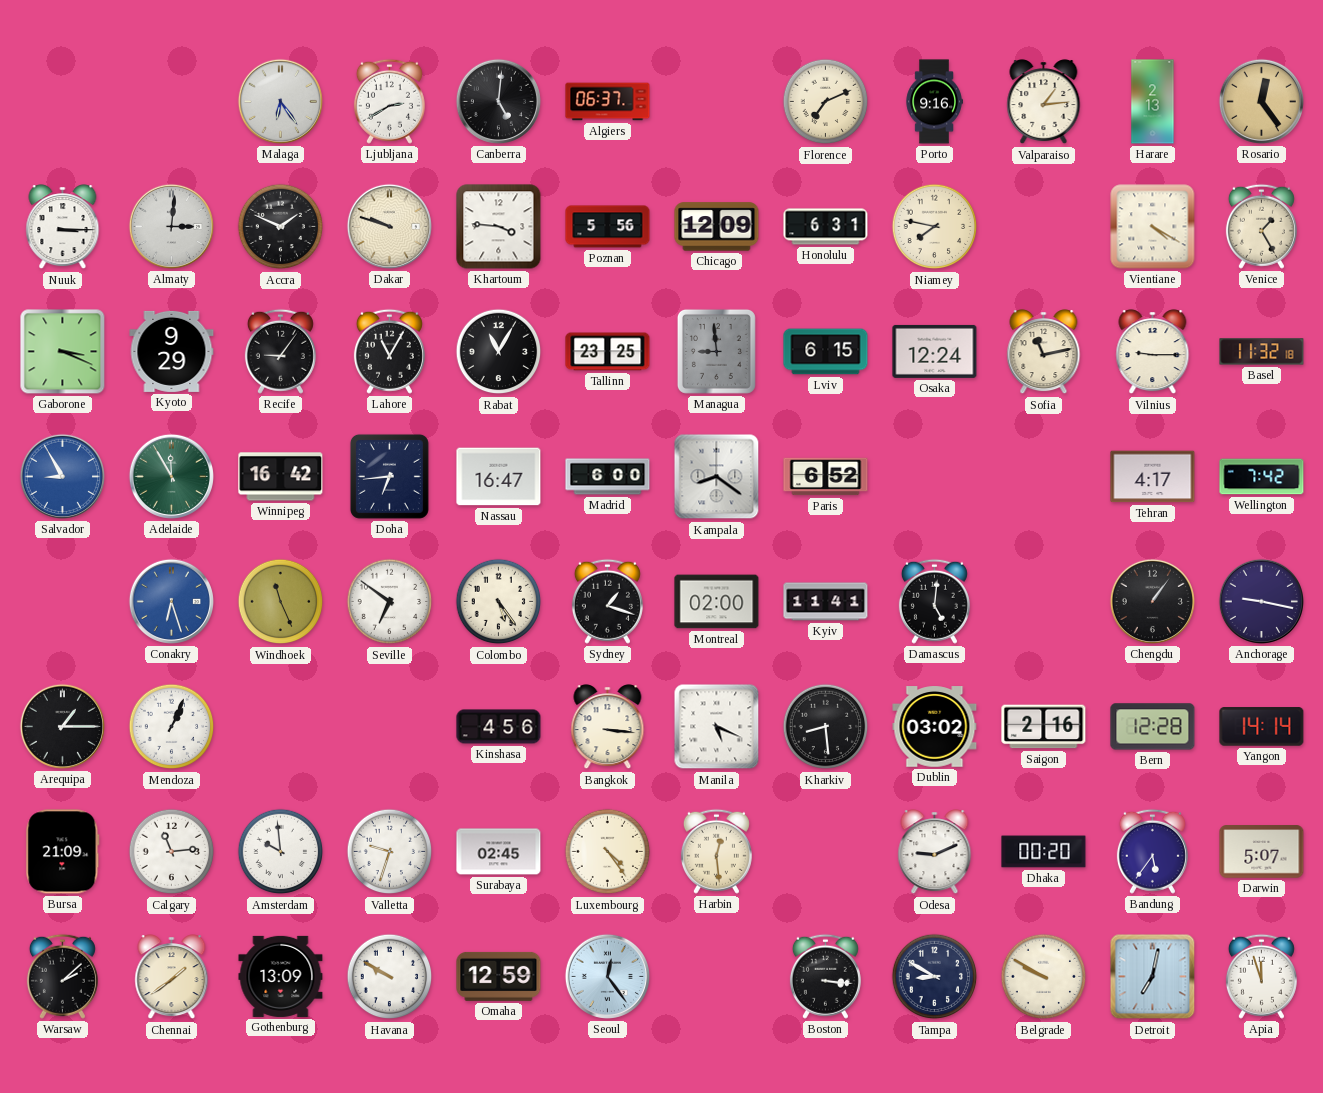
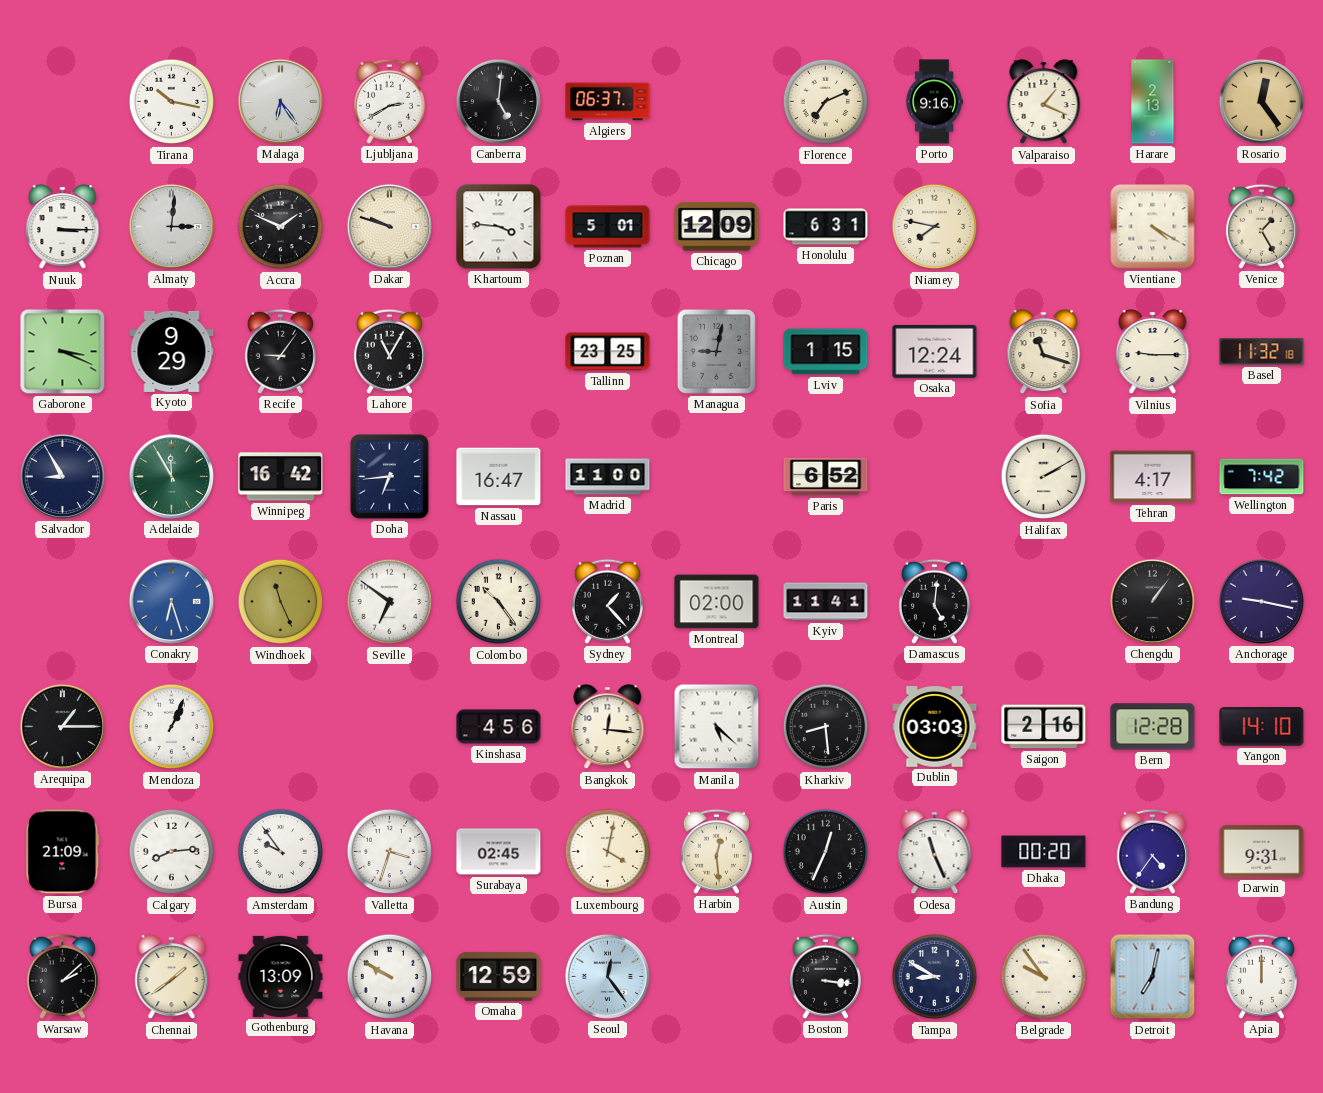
Tirana: none -> 10:17
Valparaiso: 1:14 -> 1:19
Poznan: 5:56 -> 5:01
Rabat: 11:05 -> none
Managua: 8:59 -> 9:02
Lviv: 6:15 -> 1:15
Sofia: 11:13 -> 11:18
Salvador dial: blue -> navy
Madrid: 6:00 -> 11:00
Kampala: 8:21 -> none
Halifax: none -> 2:10
Colombo: 5:24 -> 10:24
Sydney: 1:18 -> 1:23
Bangkok: 3:16 -> 12:16
Manila: 5:19 -> 5:22
Dublin: 03:02 -> 03:03
Yangon: 14:14 -> 14:10
Calgary: 11:14 -> 8:14
Amsterdam: 9:59 -> 9:54
Valletta: 9:33 -> 3:33
Luxembourg: 4:24 -> 4:02
Austin: none -> 12:34
Odesa: 9:11 -> 11:26
Bandung: 5:36 -> 4:36
Darwin: 5:07 -> 9:31
Belgrade: 9:50 -> 9:54
Apia: 11:57 -> 12:00
